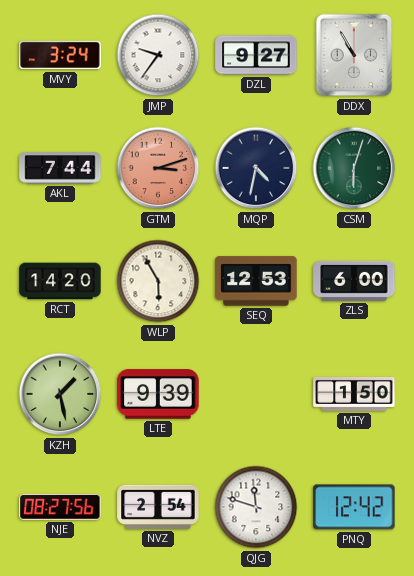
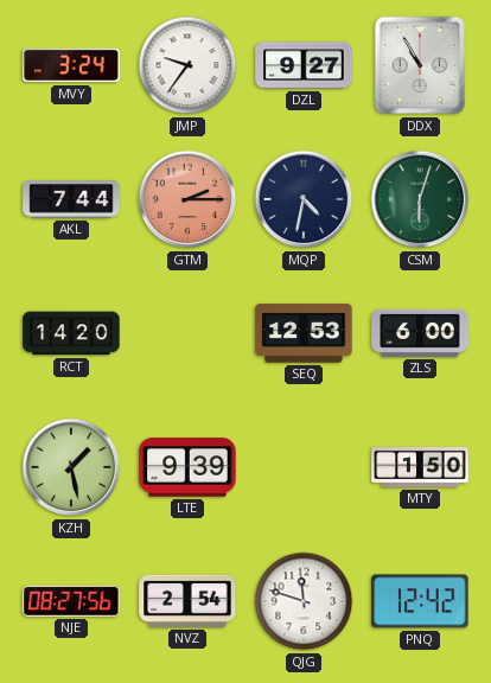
GTM: 3:12 -> 2:15
WLP: 5:55 -> none
